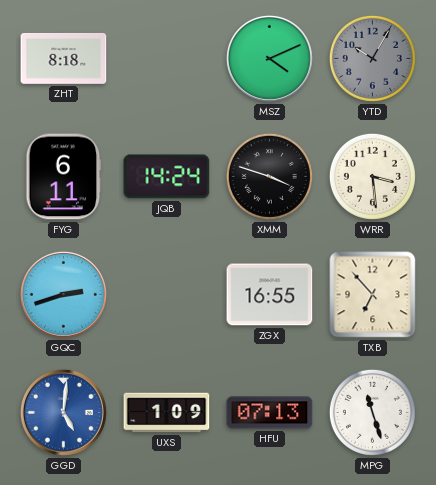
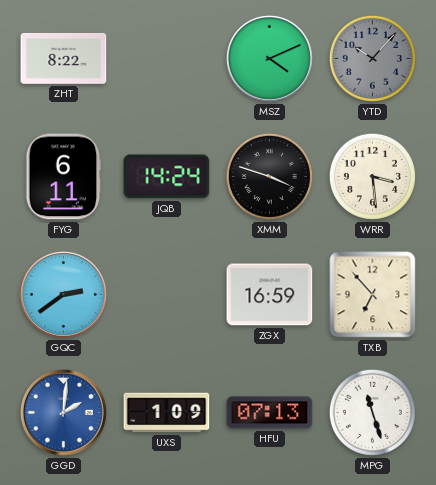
ZHT: 8:18 -> 8:22
YTD: 10:05 -> 10:07
GQC: 2:42 -> 2:39
ZGX: 16:55 -> 16:59
GGD: 5:01 -> 2:01
